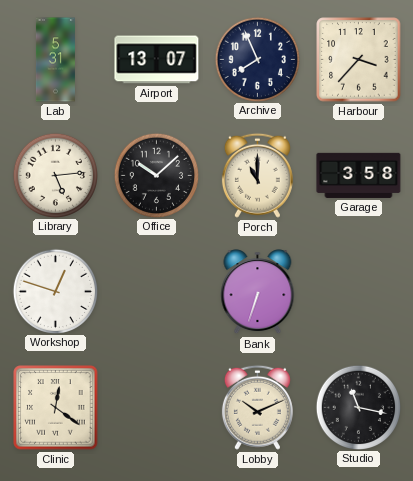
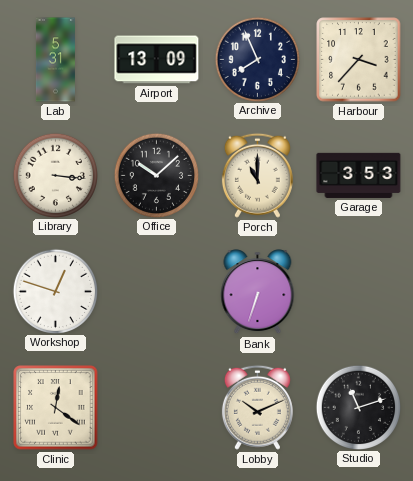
Airport: 13:07 -> 13:09
Library: 5:14 -> 3:16
Garage: 3:58 -> 3:53
Studio: 11:17 -> 11:12
